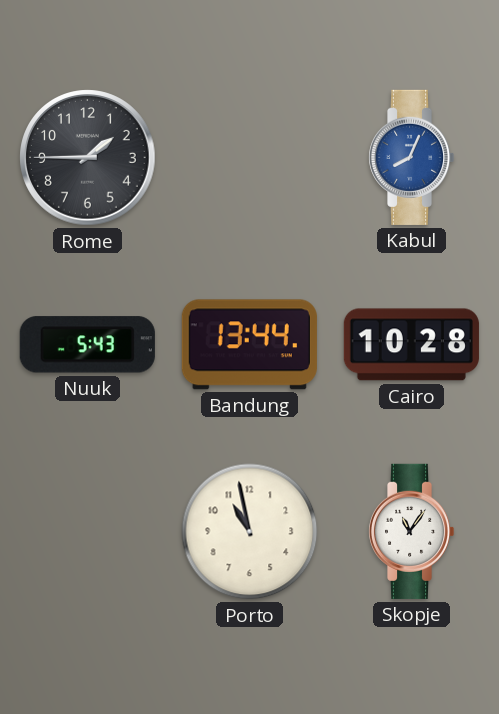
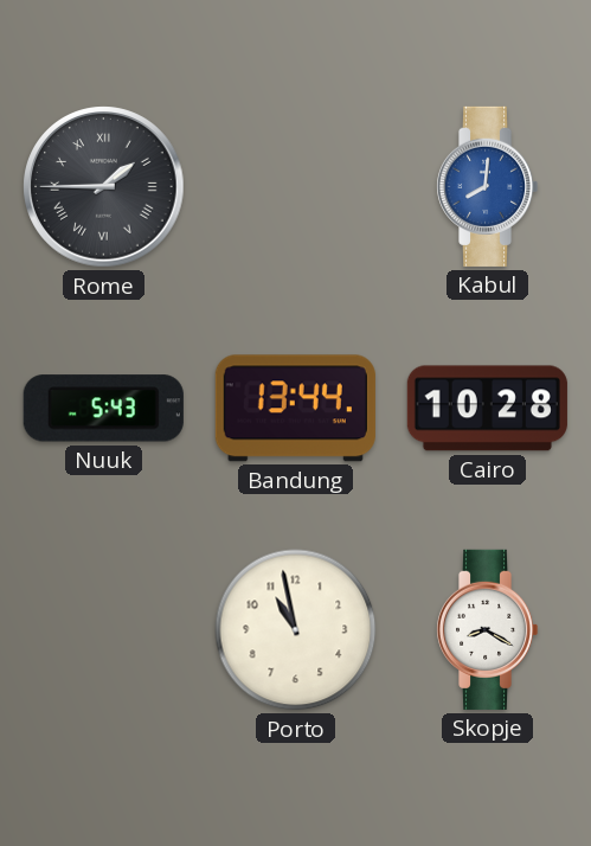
Rome numerals: Arabic -> Roman
Kabul: 8:04 -> 8:01
Skopje: 11:06 -> 8:20
